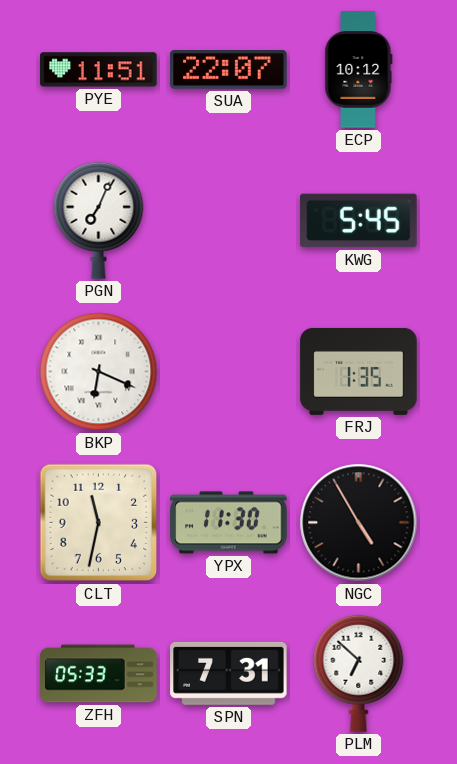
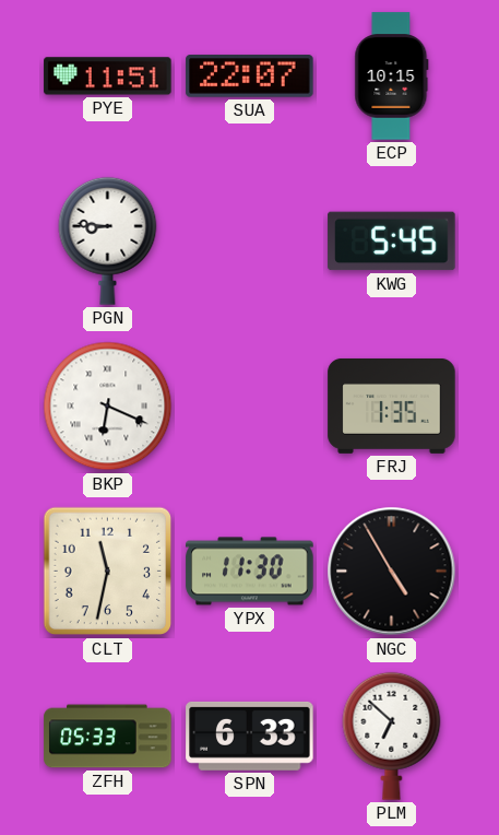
ECP: 10:12 -> 10:15
PGN: 7:04 -> 8:46
SPN: 7:31 -> 6:33
